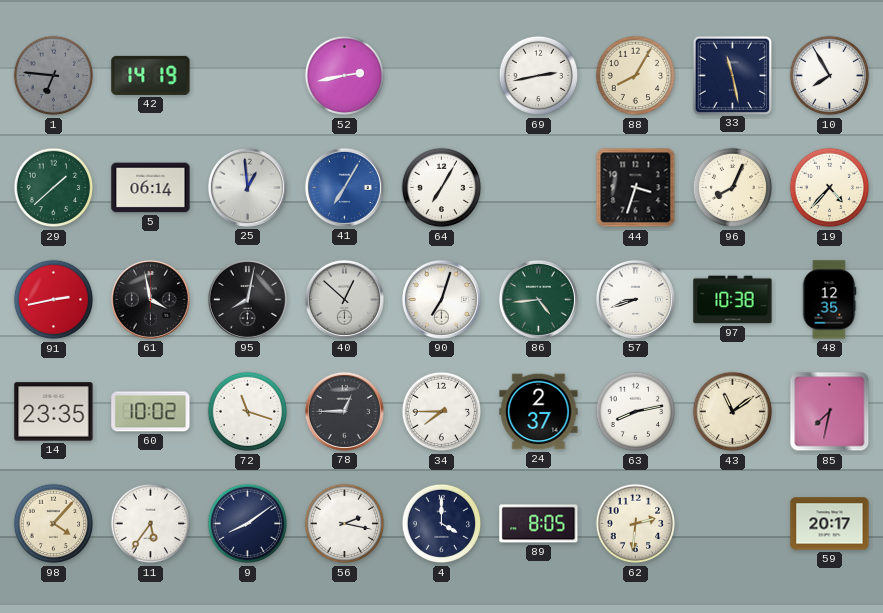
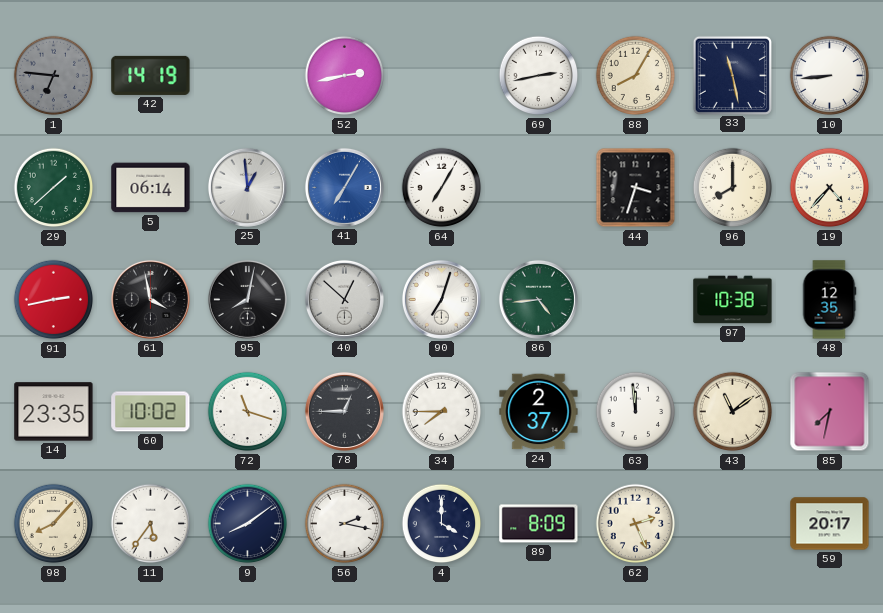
10: 7:55 -> 8:44
96: 8:04 -> 8:00
57: 8:42 -> none
63: 8:13 -> 11:59
98: 4:07 -> 8:07
89: 8:05 -> 8:09
62: 2:31 -> 2:26
